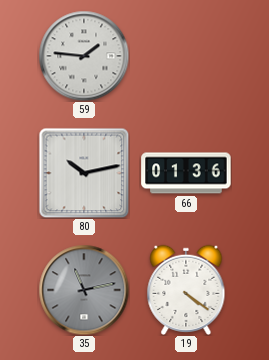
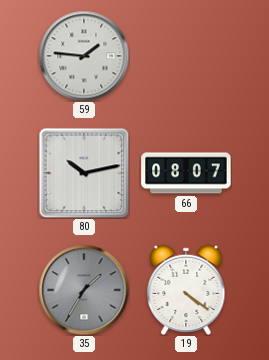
66: 01:36 -> 08:07
35: 11:13 -> 1:35
